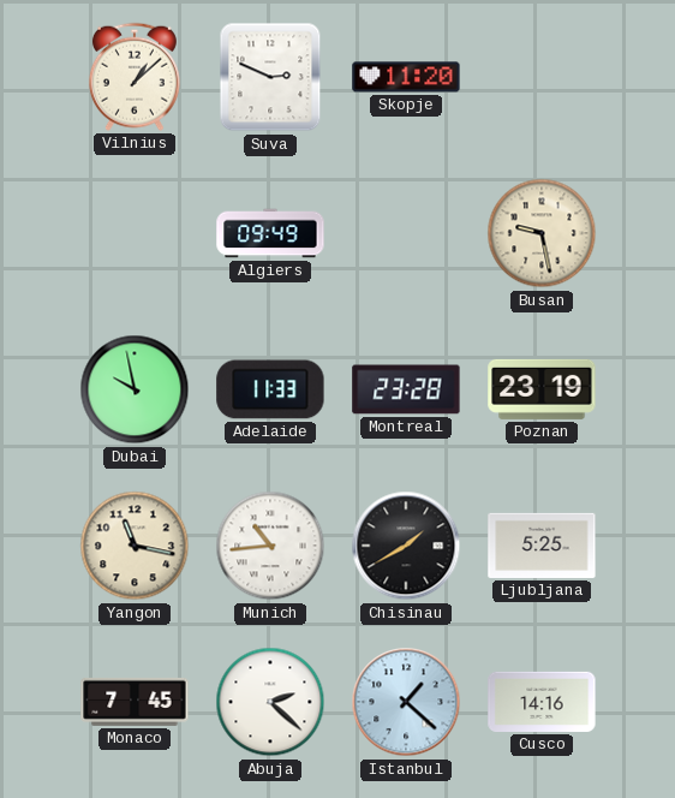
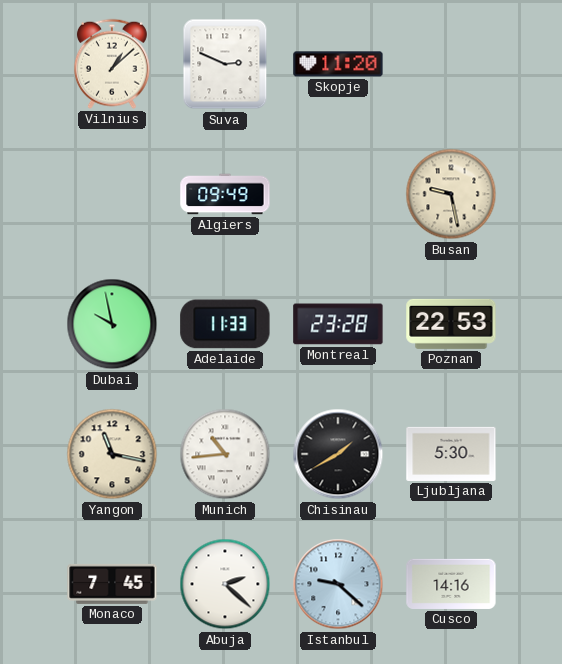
Poznan: 23:19 -> 22:53
Ljubljana: 5:25 -> 5:30
Istanbul: 1:22 -> 9:22
